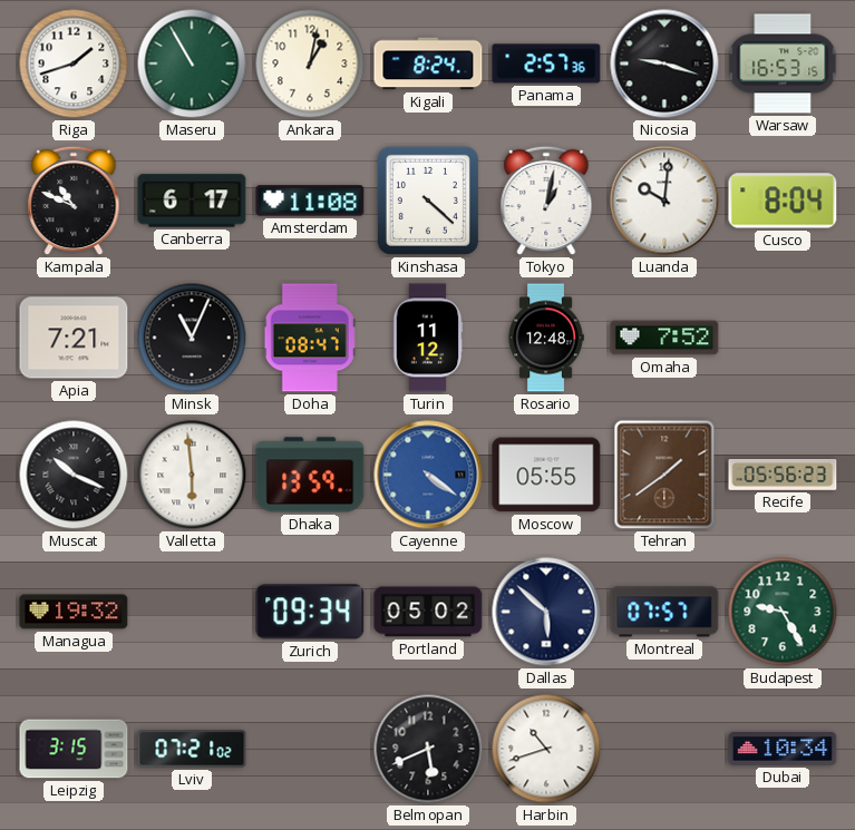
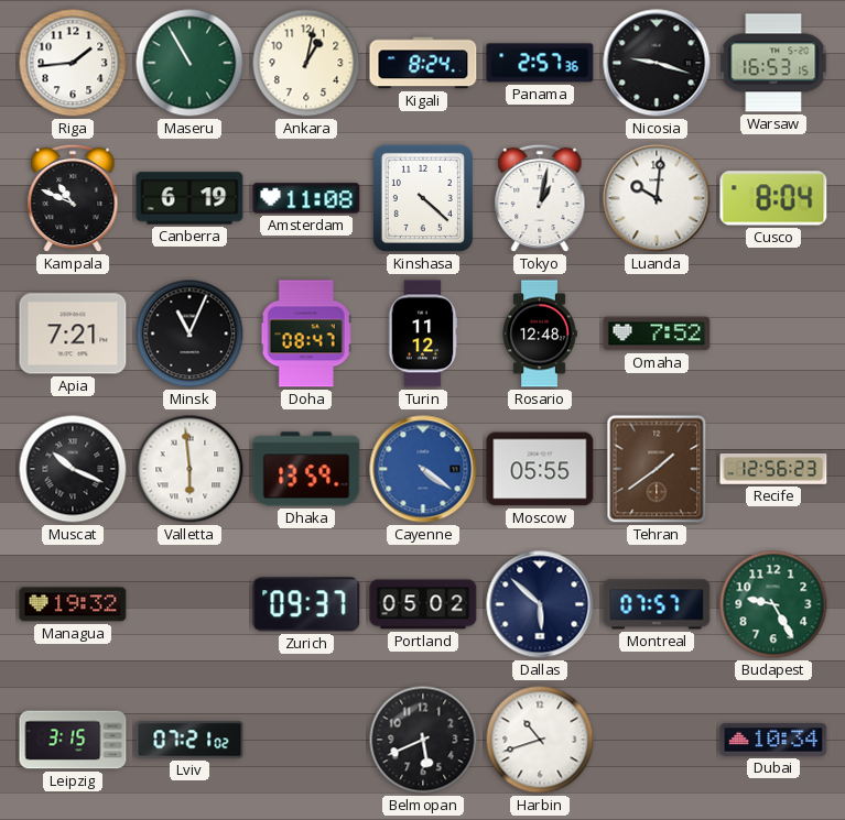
Riga: 1:42 -> 1:44
Canberra: 6:17 -> 6:19
Recife: 05:56 -> 12:56
Zurich: 09:34 -> 09:37
